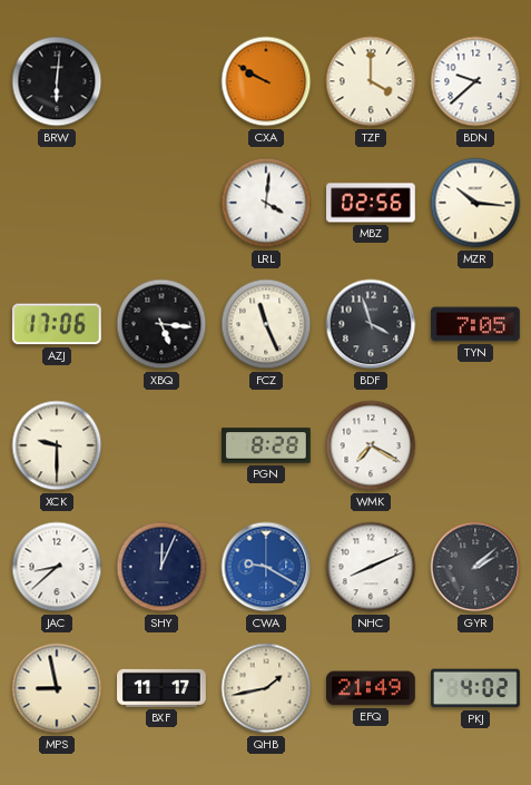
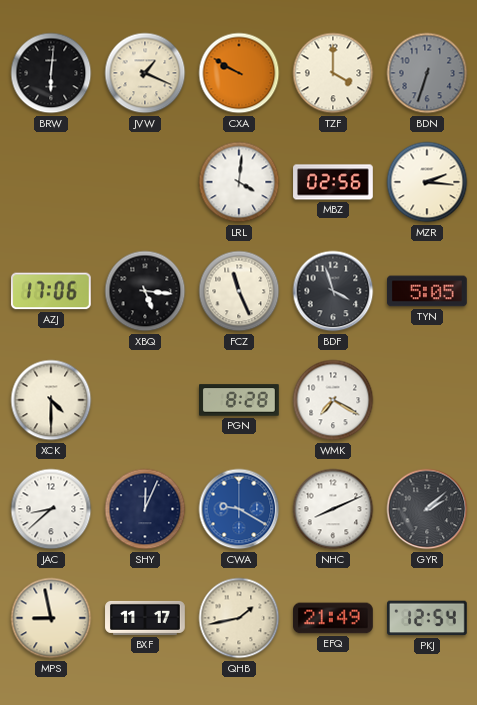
JVW: none -> 1:19
BDN: 9:38 -> 6:33
BDN dial: white -> grey
MZR: 10:16 -> 2:16
TYN: 7:05 -> 5:05
XCK: 9:30 -> 4:30
PKJ: 4:02 -> 12:54
